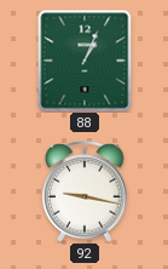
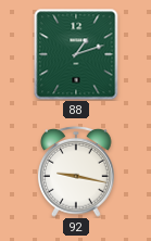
88: 1:04 -> 1:12
